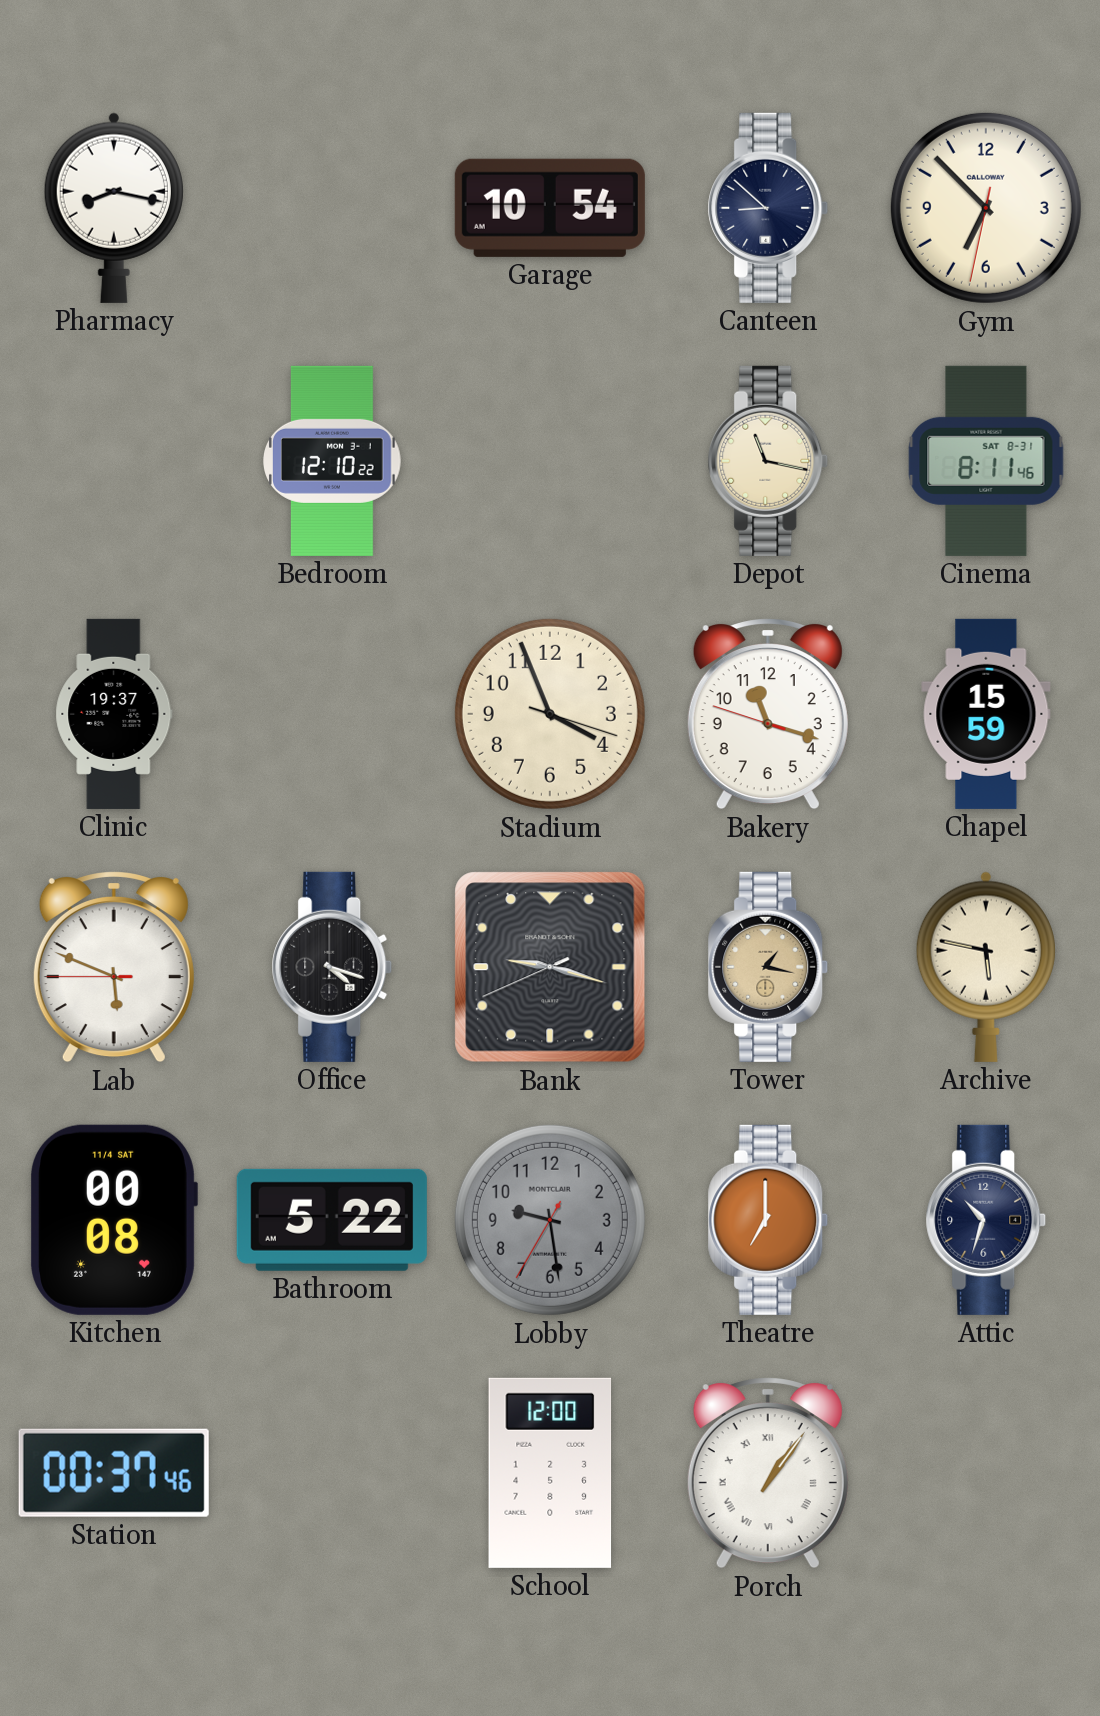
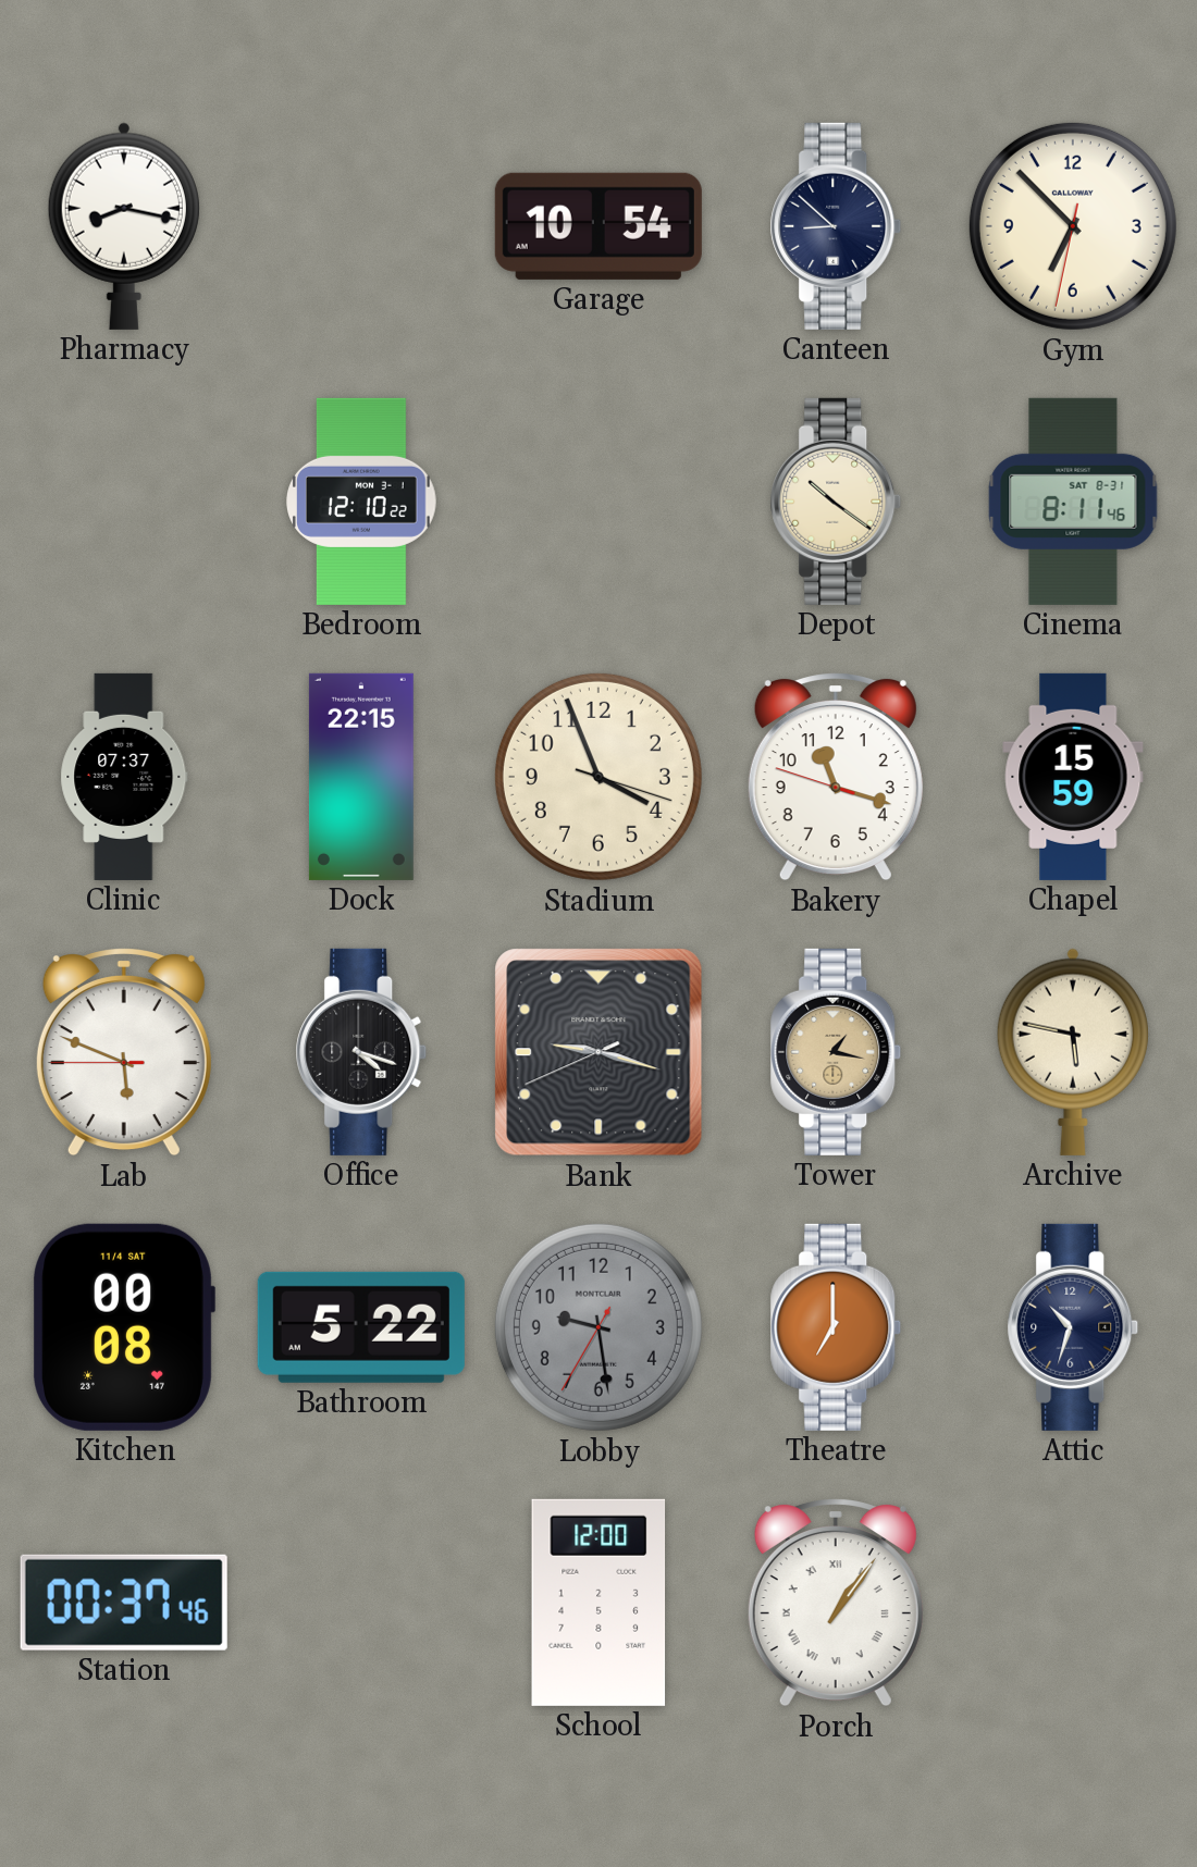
Depot: 11:17 -> 10:21
Clinic: 19:37 -> 07:37
Dock: none -> 22:15
